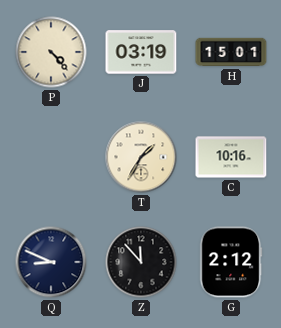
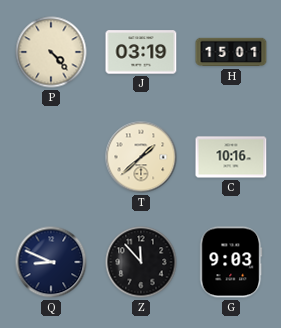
T: 1:35 -> 1:38
G: 2:12 -> 9:03
